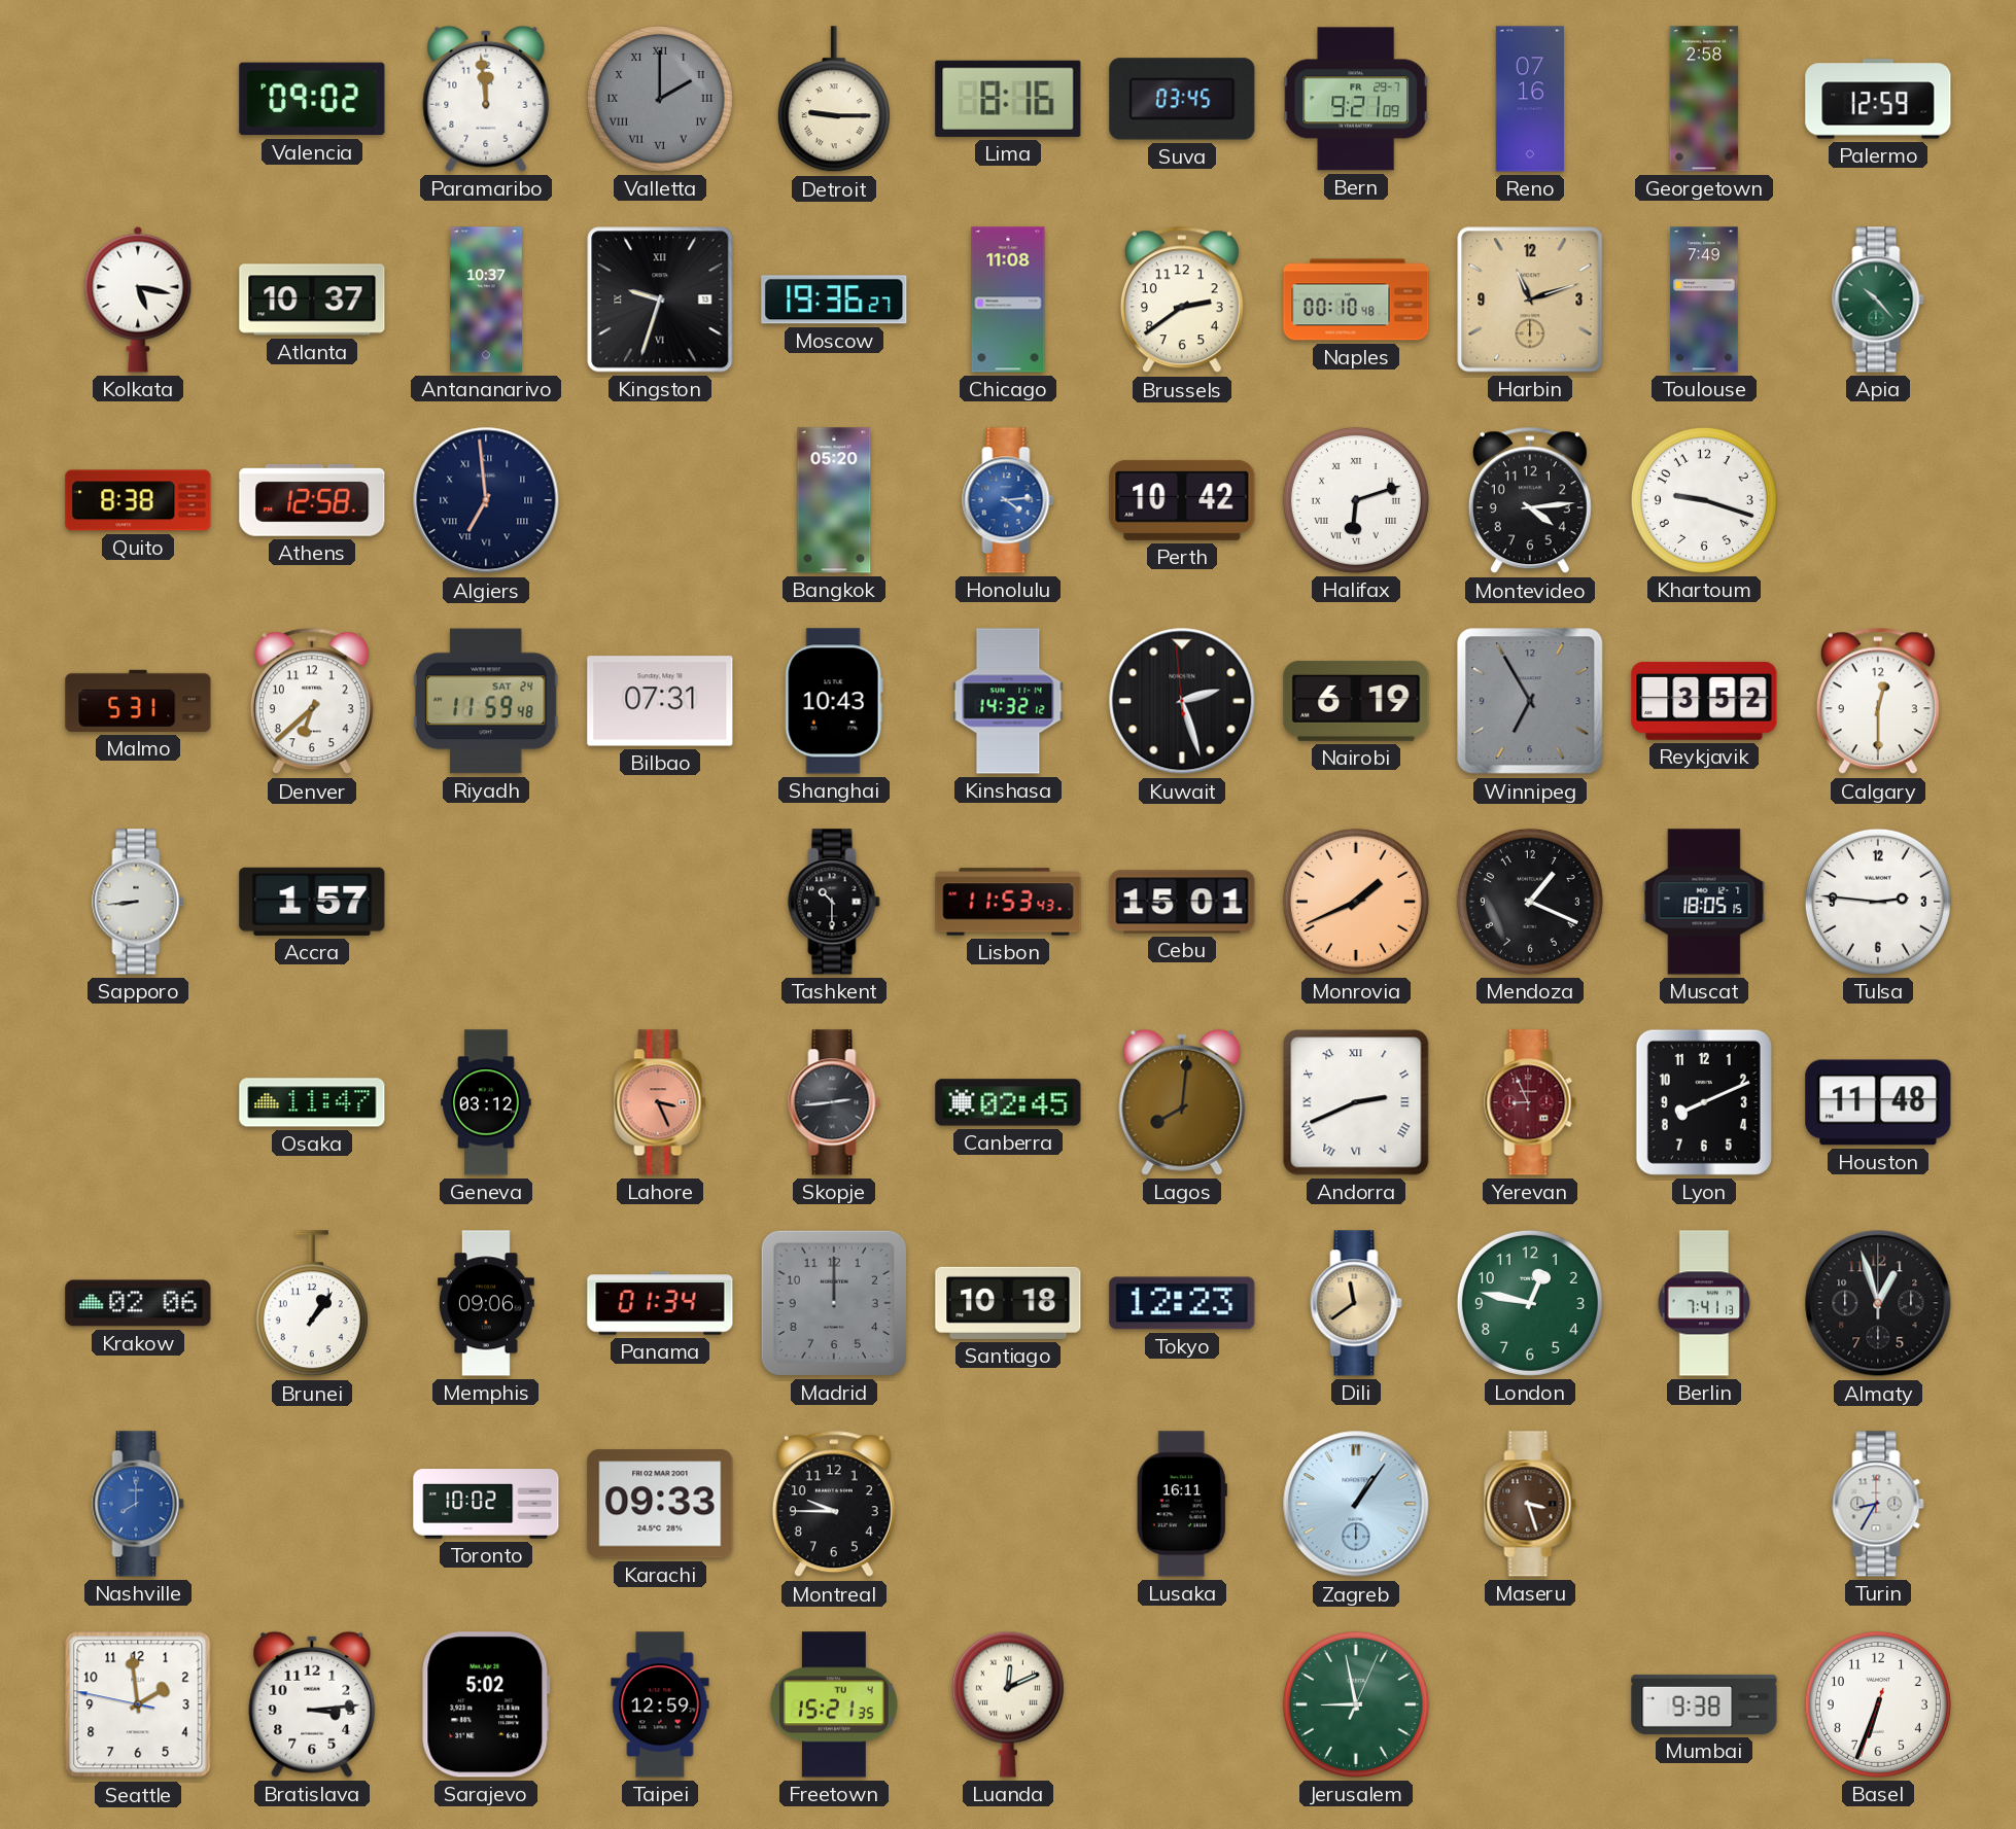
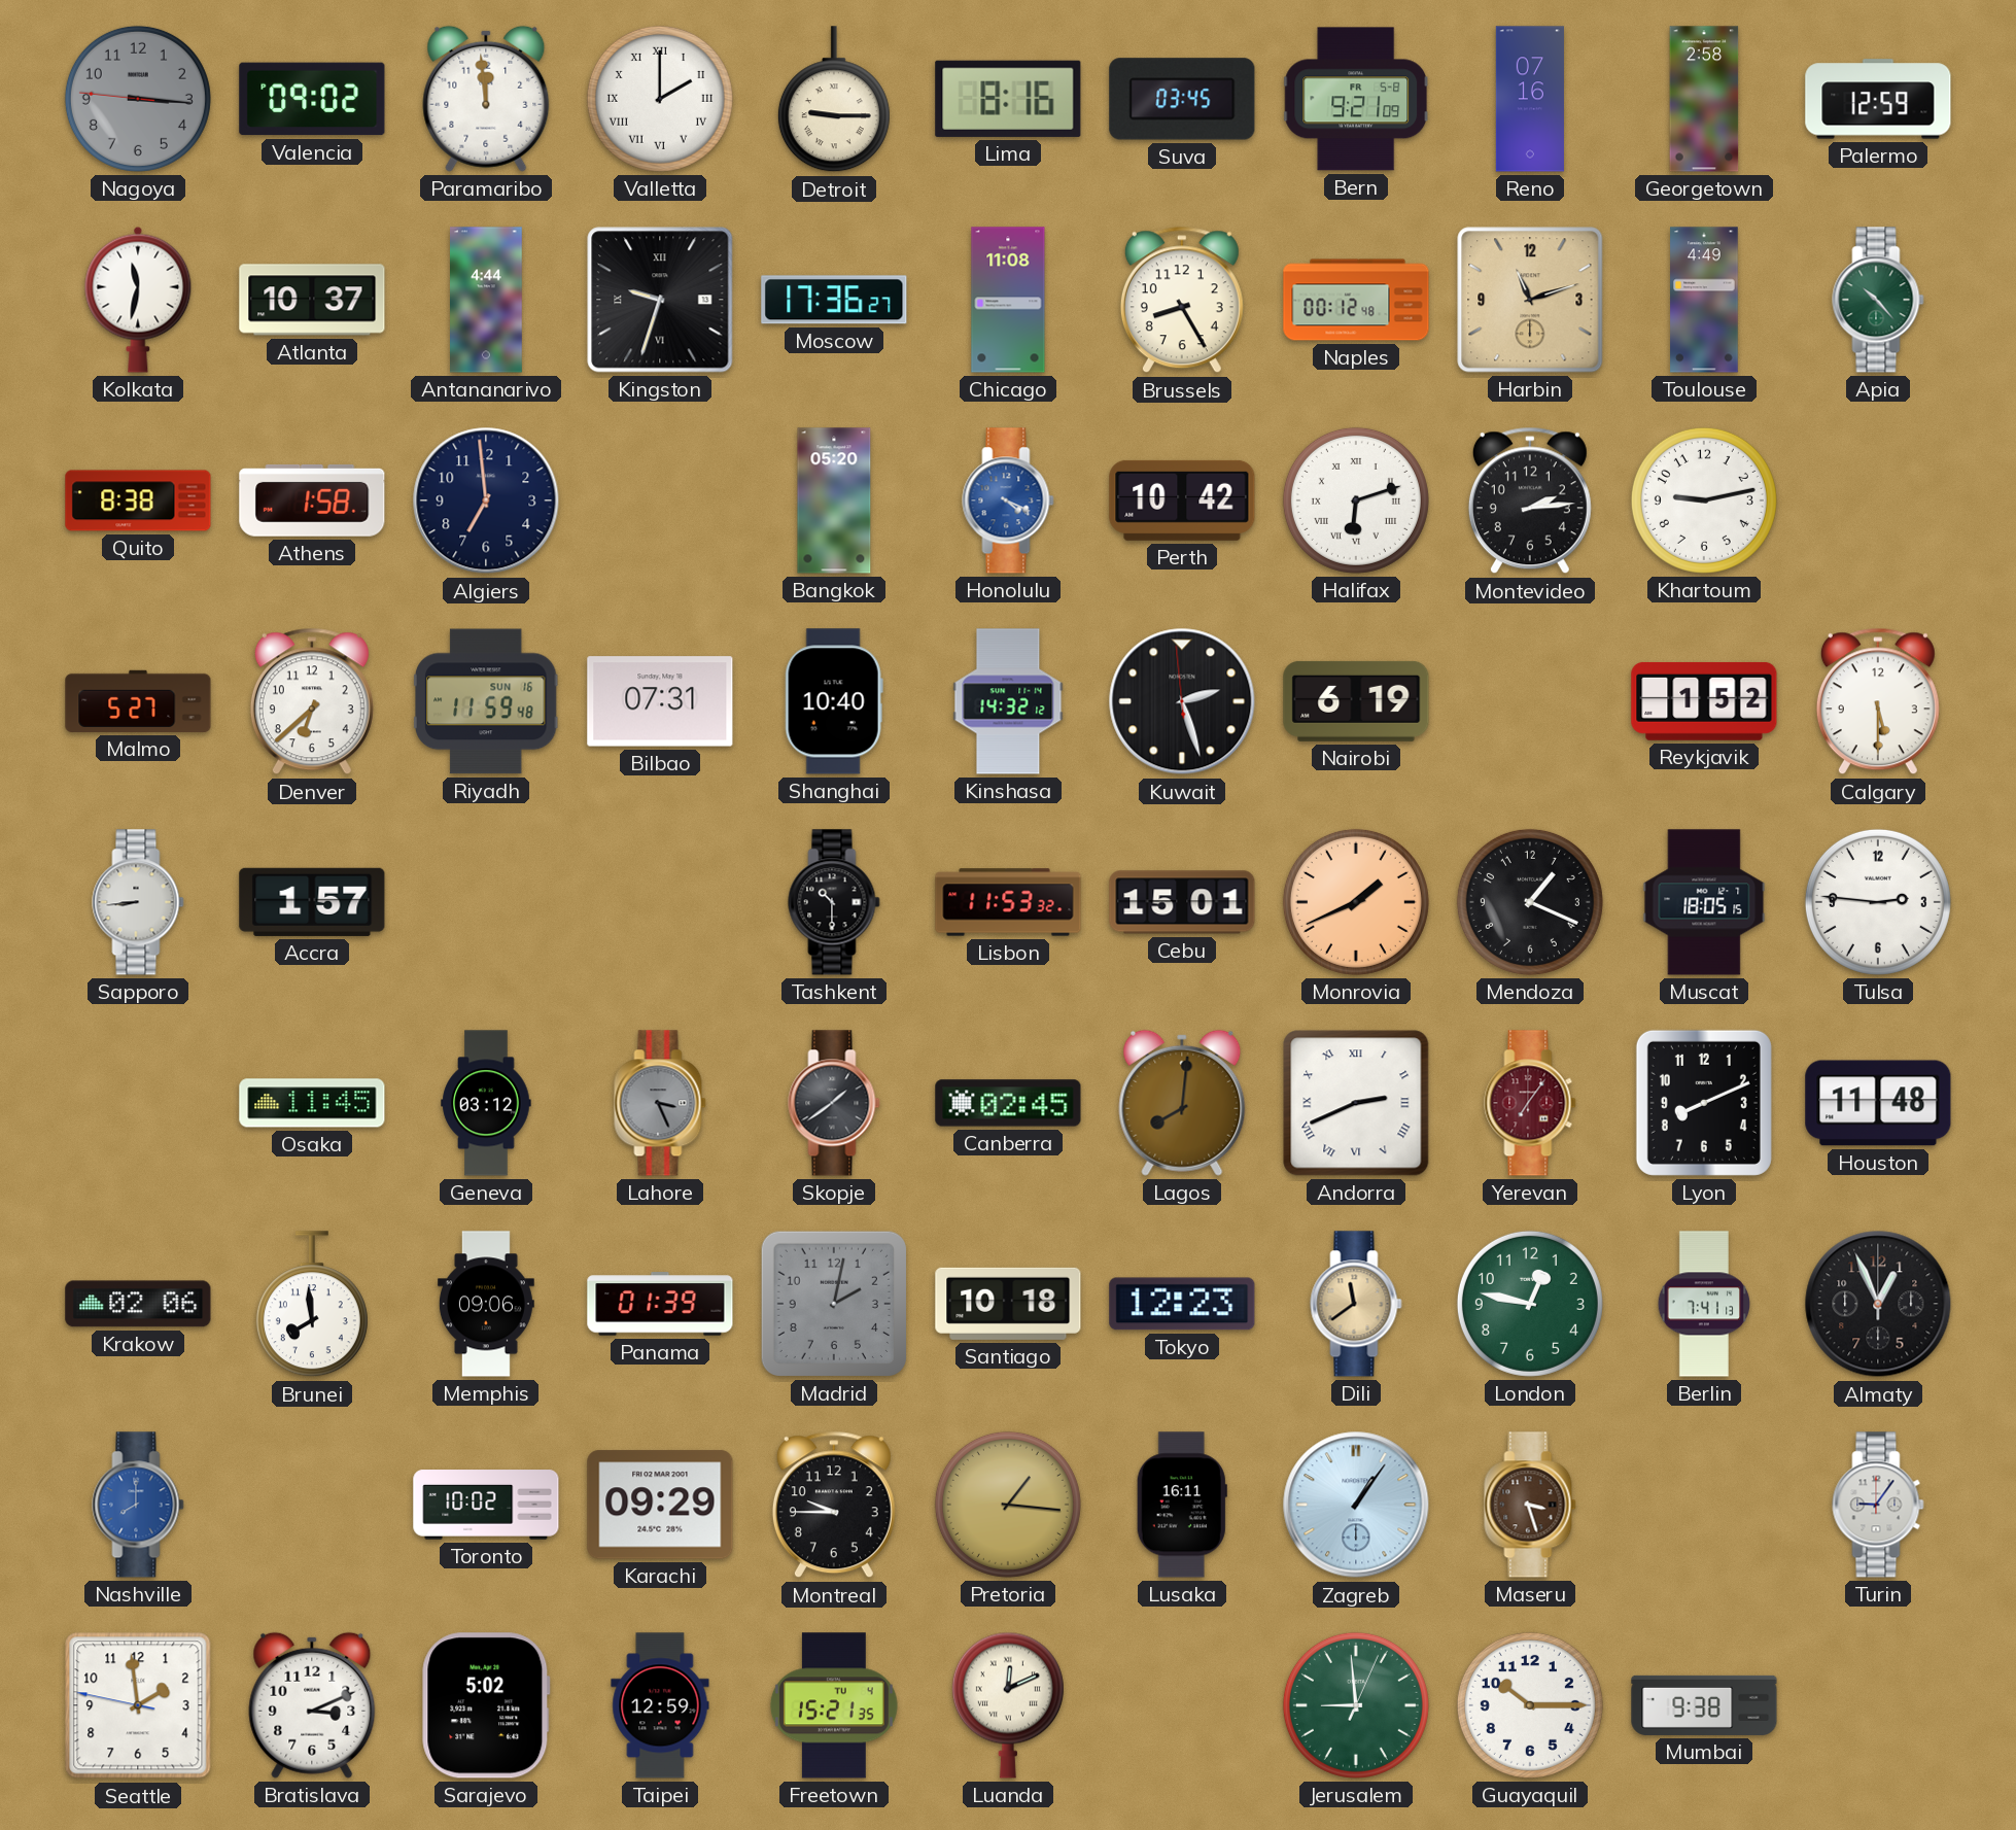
Nagoya: none -> 3:15
Valletta dial: grey -> white
Bern date: FR 29-7 -> FR 5-8
Kolkata: 5:17 -> 11:32
Antananarivo: 10:37 -> 4:44
Moscow: 19:36 -> 17:36
Brussels: 2:39 -> 8:25
Naples: 00:10 -> 00:12
Toulouse: 7:49 -> 4:49
Athens: 12:58 -> 1:58
Algiers numerals: Roman -> Arabic
Honolulu: 4:14 -> 4:19
Montevideo: 4:14 -> 2:14
Khartoum: 9:18 -> 9:13
Malmo: 5:31 -> 5:27
Riyadh date: SAT 24 -> SUN 16
Shanghai: 10:43 -> 10:40
Winnipeg: 6:55 -> none
Reykjavik: 3:52 -> 1:52
Calgary: 12:30 -> 5:30
Lisbon: 11:53:43 -> 11:53:32
Osaka: 11:47 -> 11:45
Lahore dial: salmon -> grey
Skopje: 2:44 -> 1:39
Yerevan: 8:56 -> 7:06
Brunei: 1:06 -> 7:59
Panama: 01:34 -> 01:39
Madrid: 12:00 -> 2:02
Almaty: 12:57 -> 12:56
Karachi: 09:33 -> 09:29
Pretoria: none -> 1:16
Turin: 8:35 -> 9:06
Bratislava: 3:14 -> 3:11
Jerusalem: 8:58 -> 8:59
Guayaquil: none -> 10:15
Basel: 6:33 -> none
